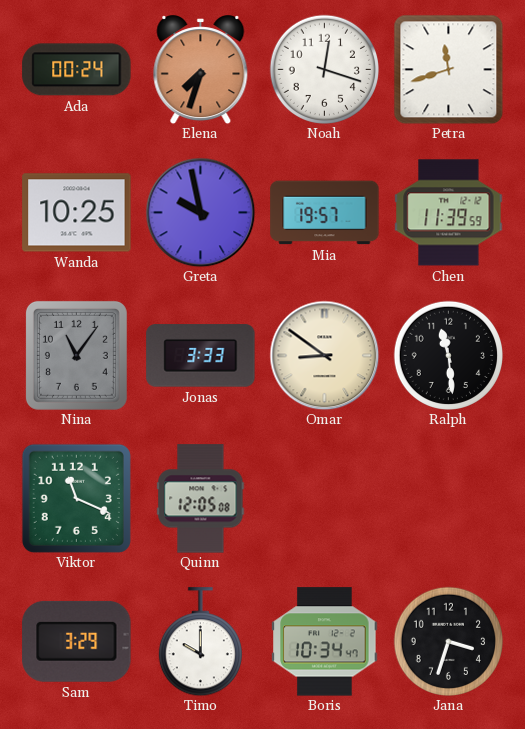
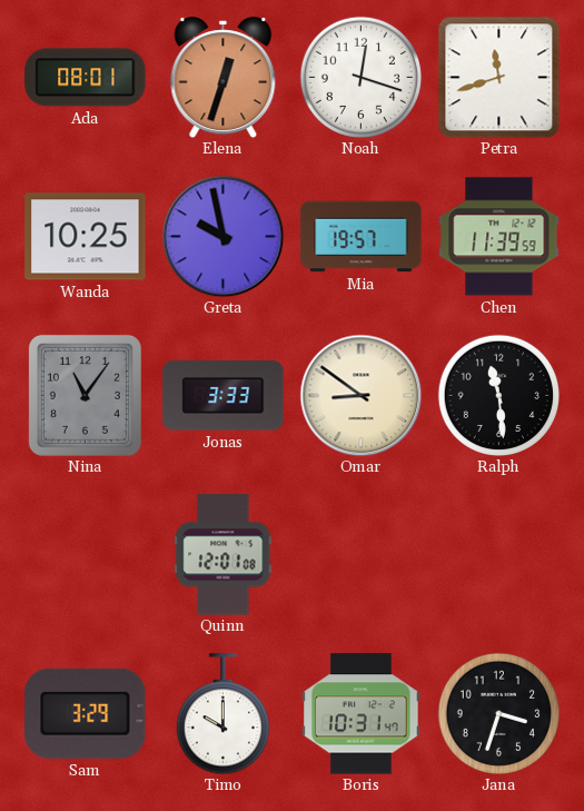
Ada: 00:24 -> 08:01
Elena: 7:33 -> 12:33
Viktor: 11:19 -> none
Quinn: 12:05 -> 12:01
Boris: 10:34 -> 10:31
